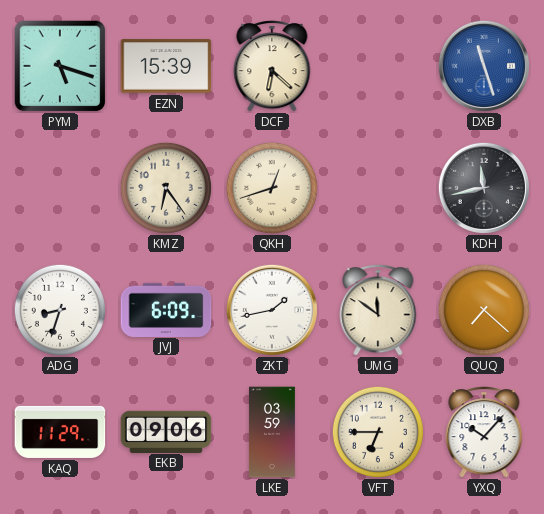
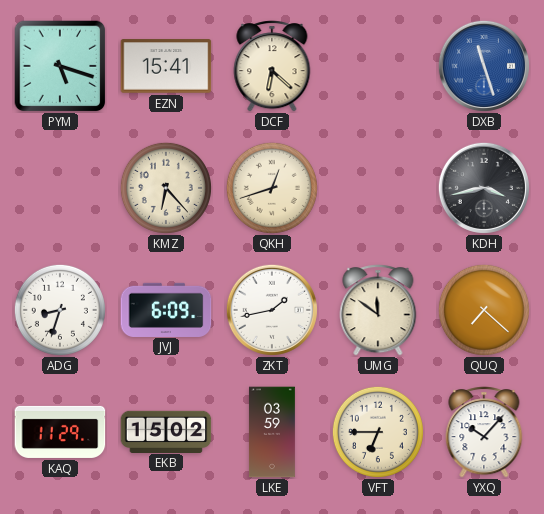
EZN: 15:39 -> 15:41
KMZ: 6:24 -> 6:23
KDH: 11:43 -> 3:43
EKB: 09:06 -> 15:02
